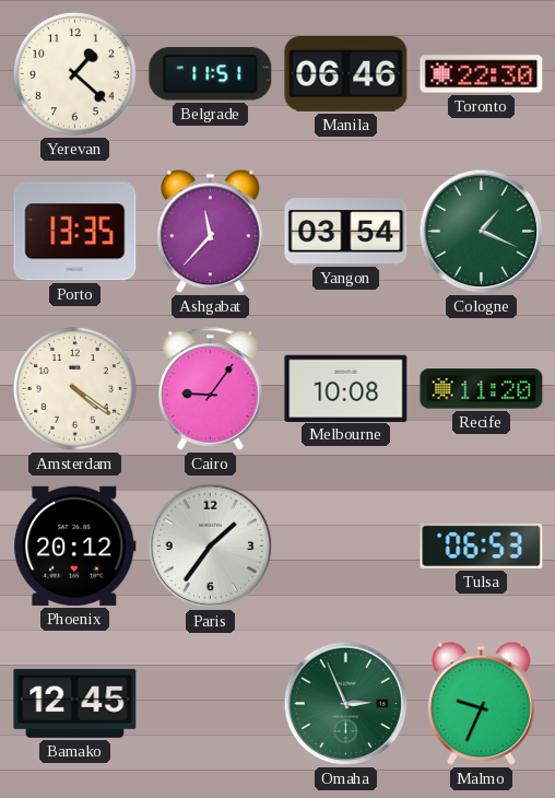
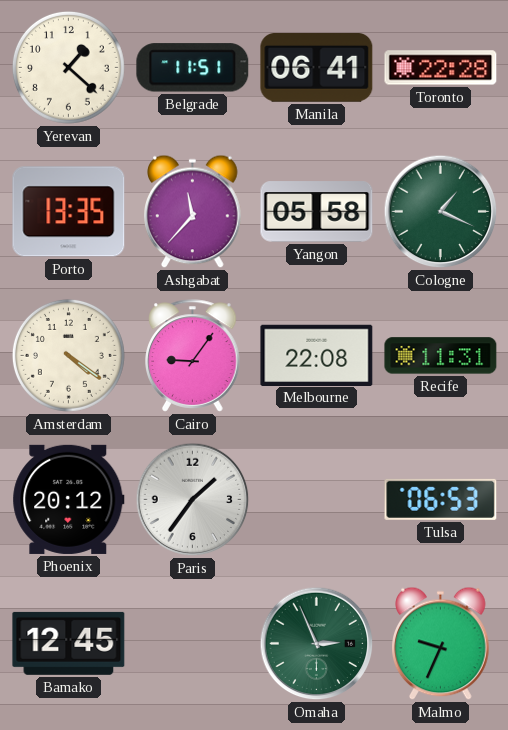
Manila: 06:46 -> 06:41
Toronto: 22:30 -> 22:28
Yangon: 03:54 -> 05:58
Melbourne: 10:08 -> 22:08
Recife: 11:20 -> 11:31
